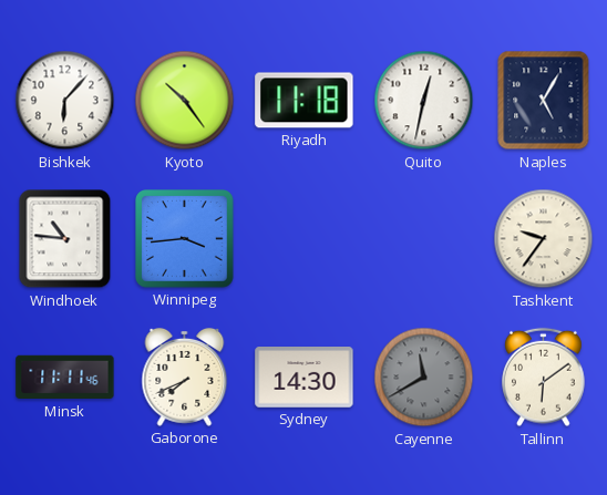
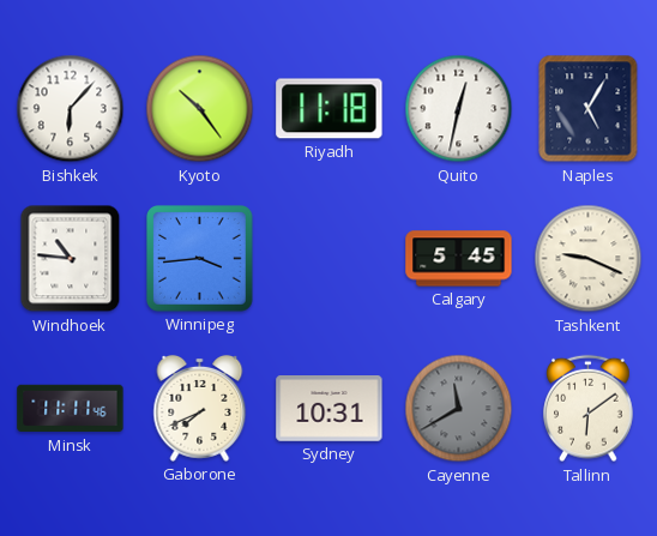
Calgary: none -> 5:45
Tashkent: 9:36 -> 9:19
Sydney: 14:30 -> 10:31
